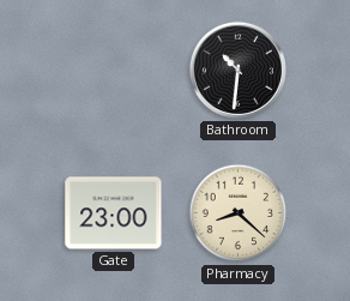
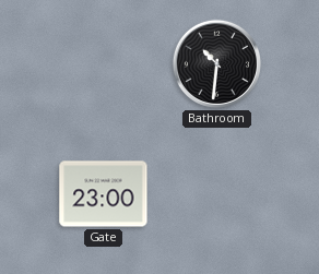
Pharmacy: 8:22 -> none
